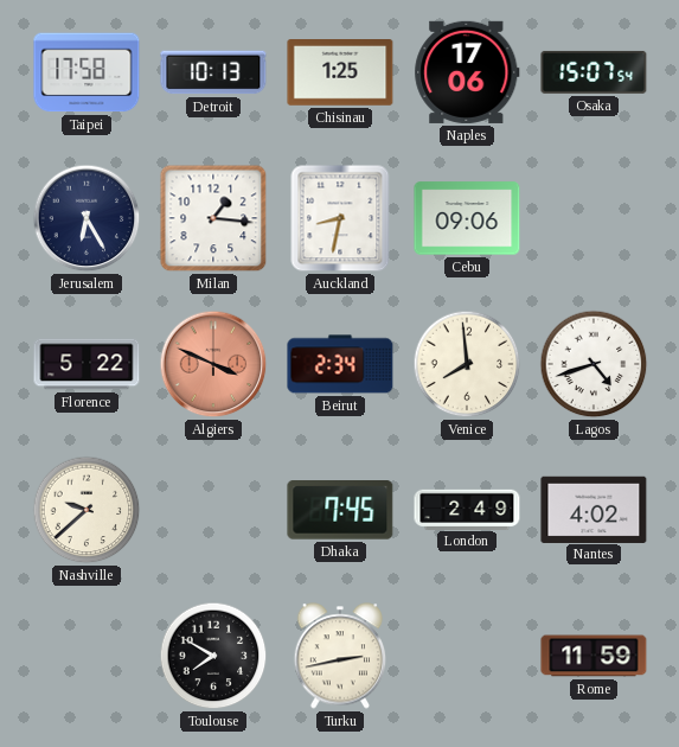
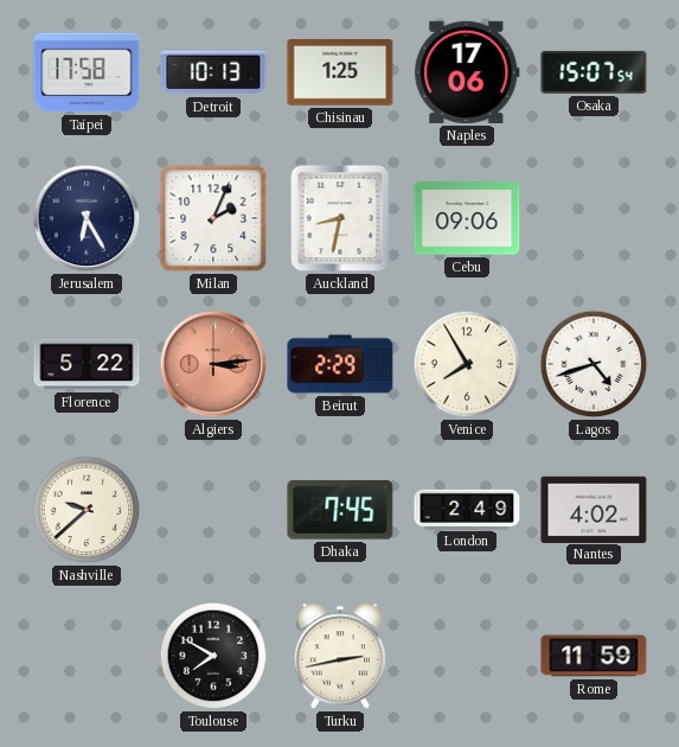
Milan: 1:16 -> 2:04
Algiers: 3:49 -> 3:14
Beirut: 2:34 -> 2:29
Venice: 7:59 -> 7:55
